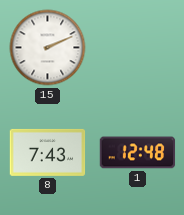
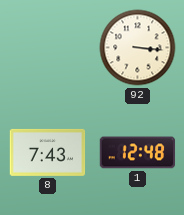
15: 2:11 -> none
92: none -> 3:16
